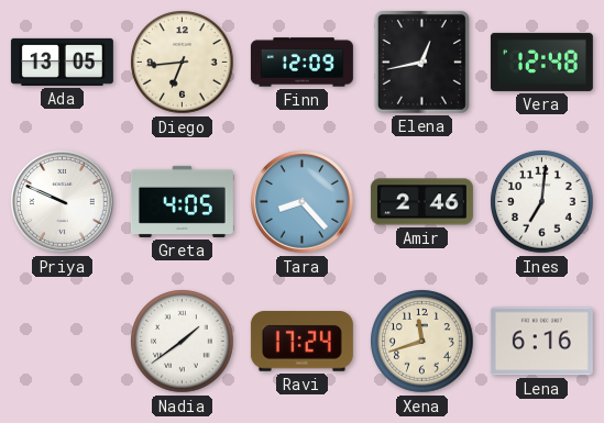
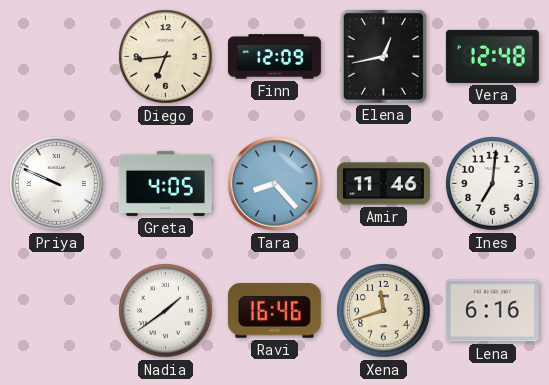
Ada: 13:05 -> none
Amir: 2:46 -> 11:46
Ravi: 17:24 -> 16:46
